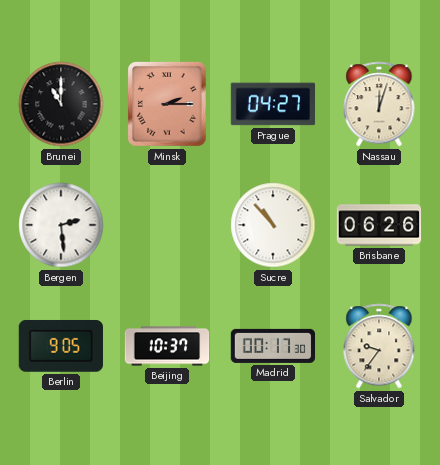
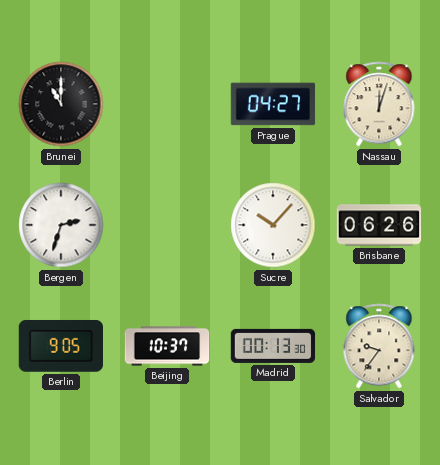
Minsk: 2:15 -> none
Bergen: 2:29 -> 2:33
Sucre: 10:53 -> 10:07
Madrid: 00:17 -> 00:13
